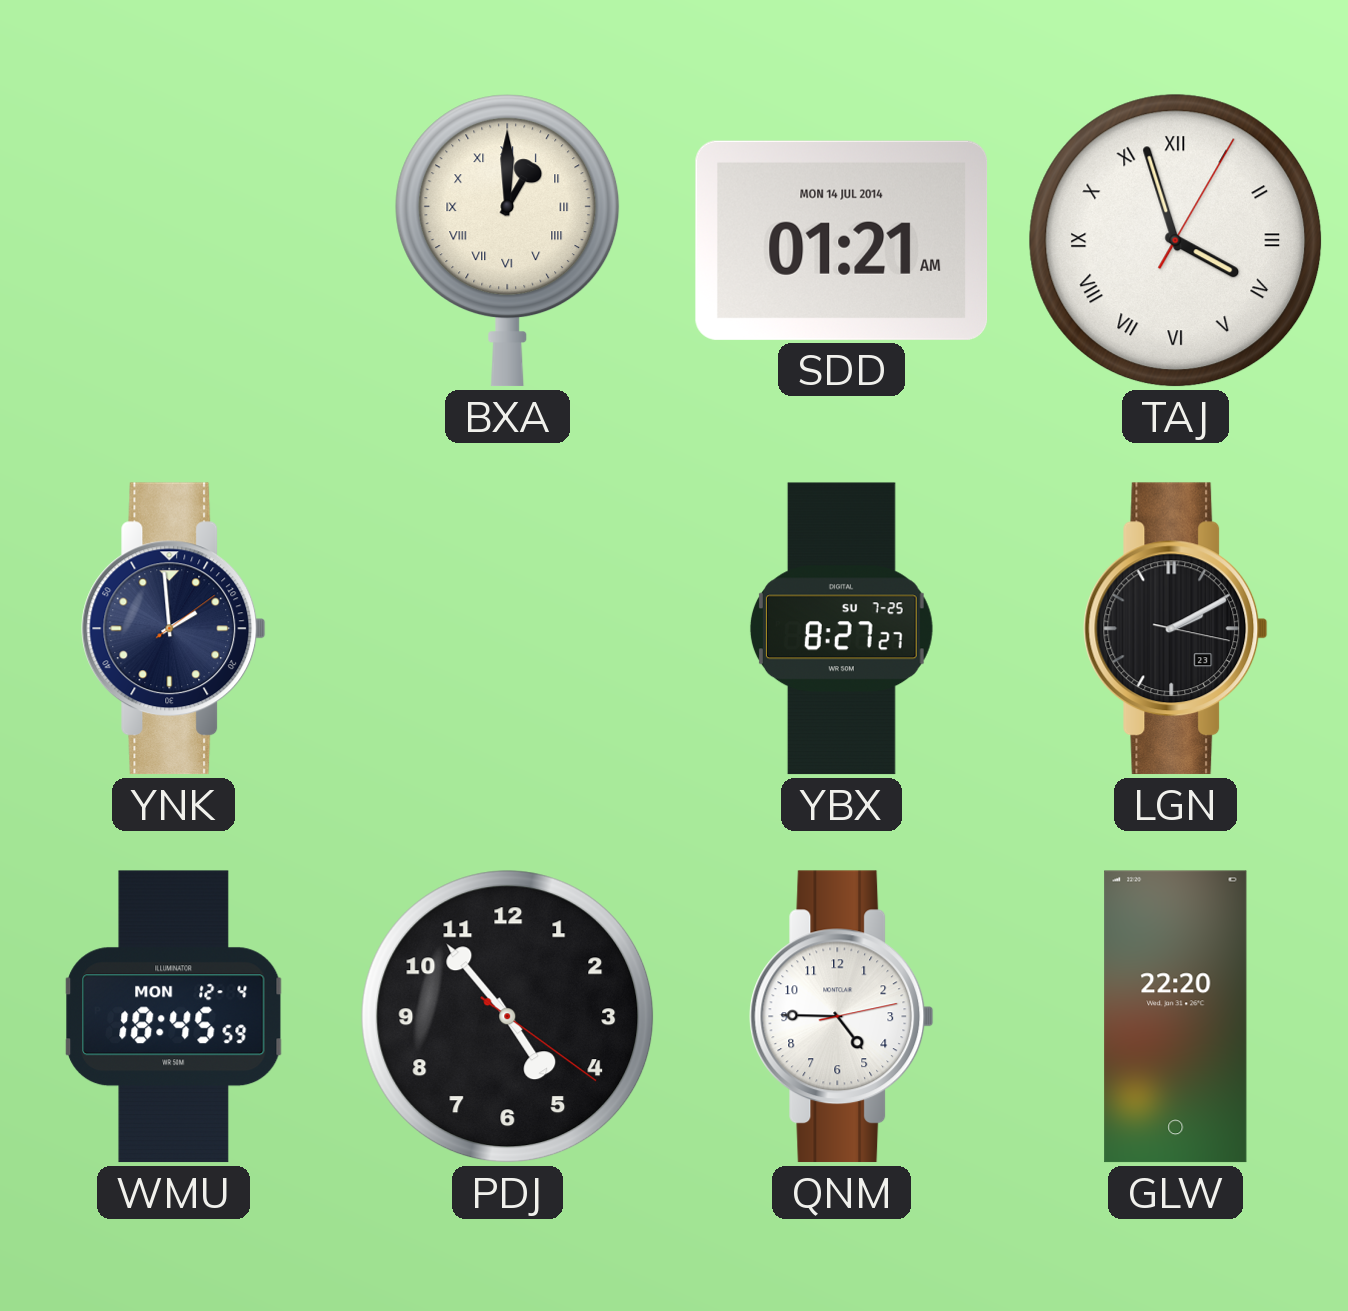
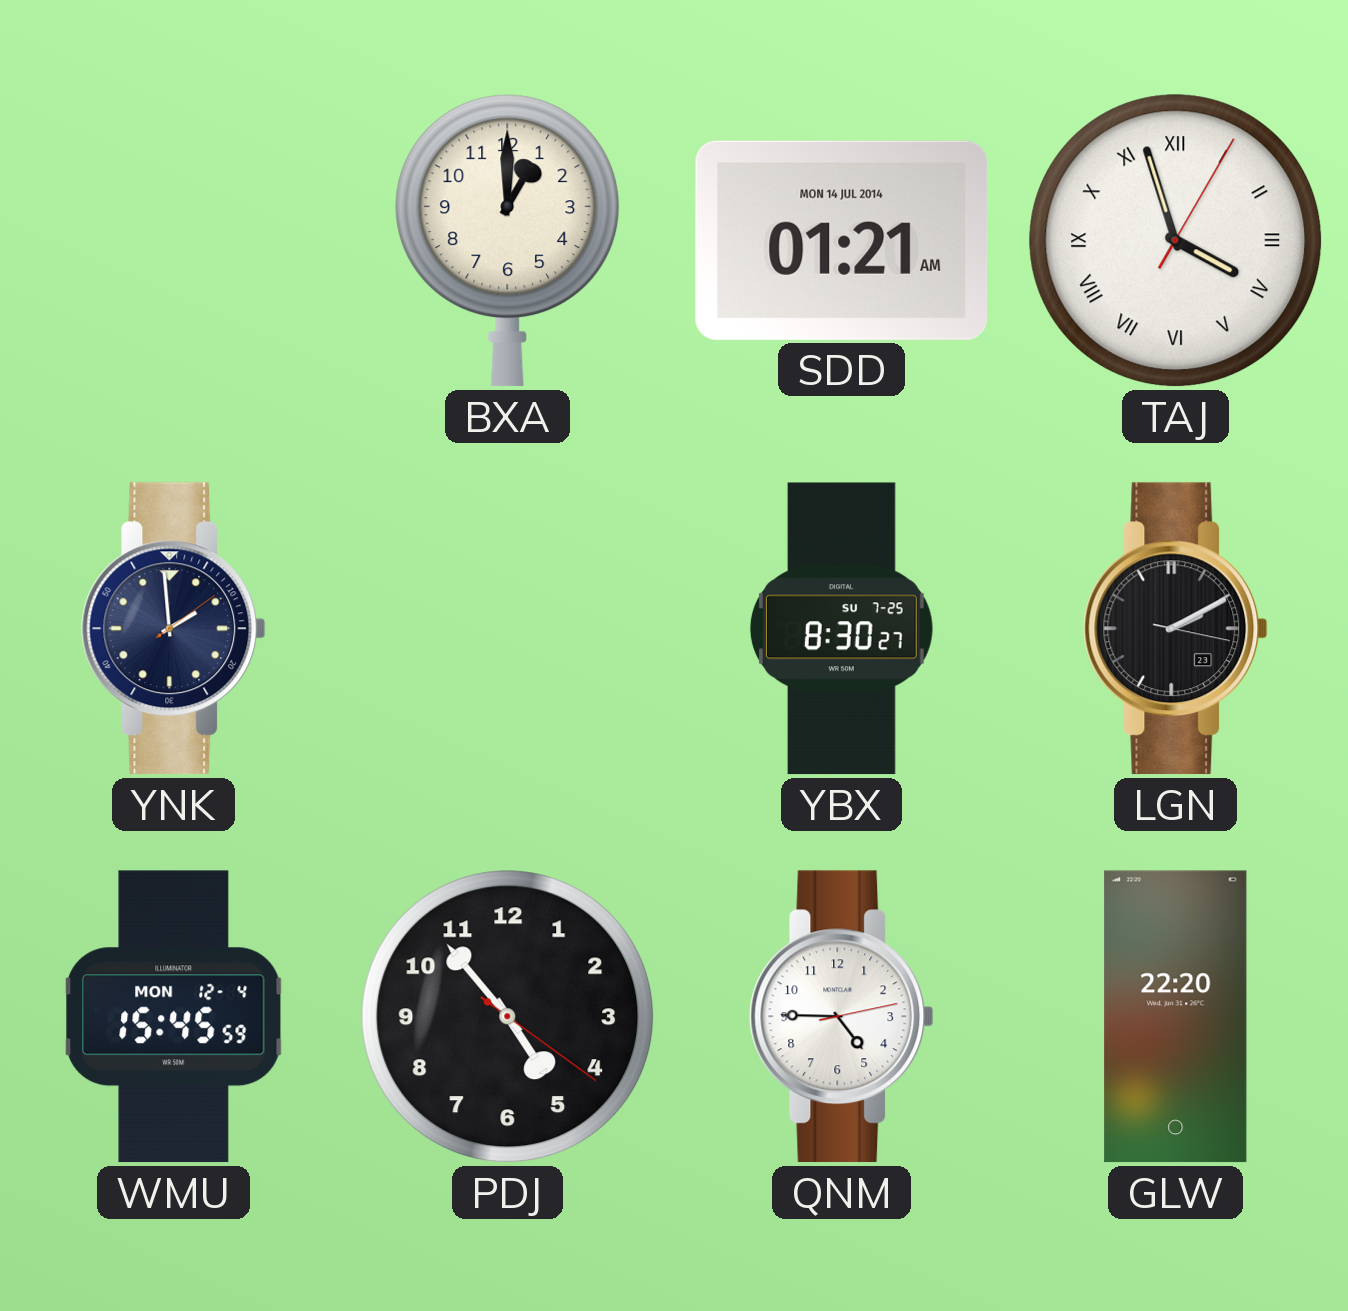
BXA numerals: Roman -> Arabic
YBX: 8:27 -> 8:30
WMU: 18:45 -> 15:45
